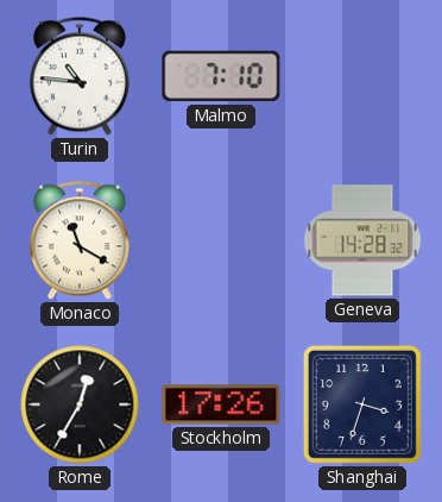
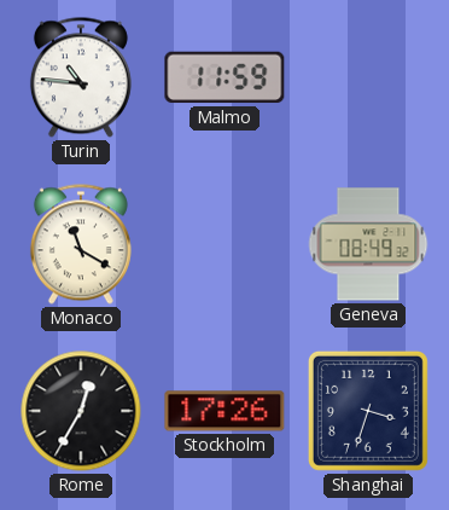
Malmo: 7:10 -> 11:59
Geneva: 14:28 -> 08:49
